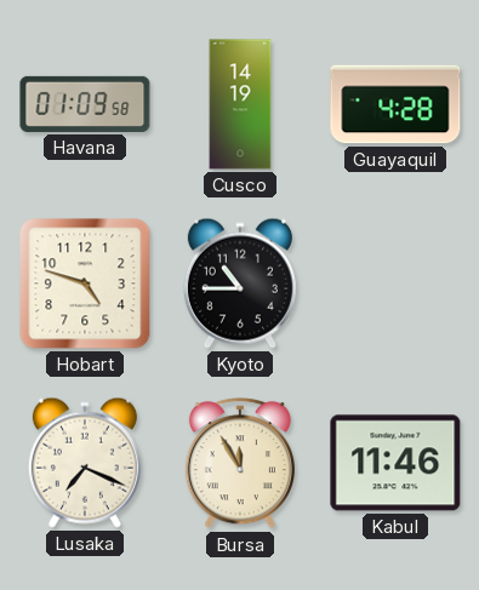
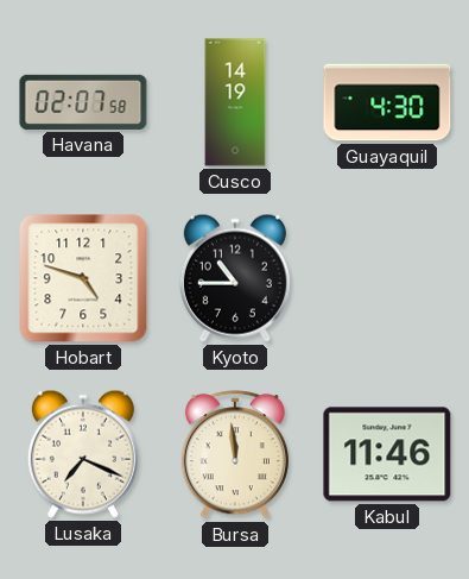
Havana: 01:09 -> 02:07
Guayaquil: 4:28 -> 4:30
Bursa: 11:55 -> 11:59
